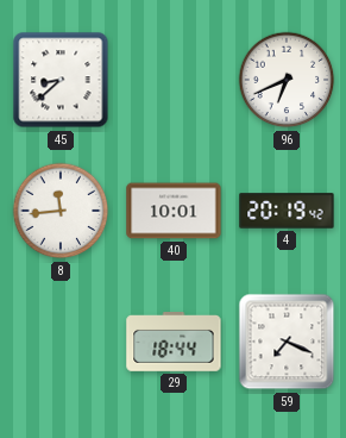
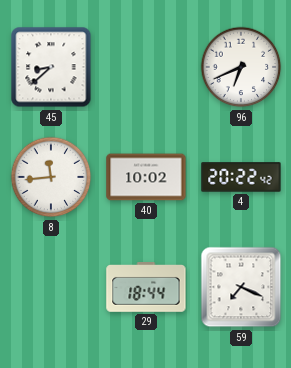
40: 10:01 -> 10:02
4: 20:19 -> 20:22
